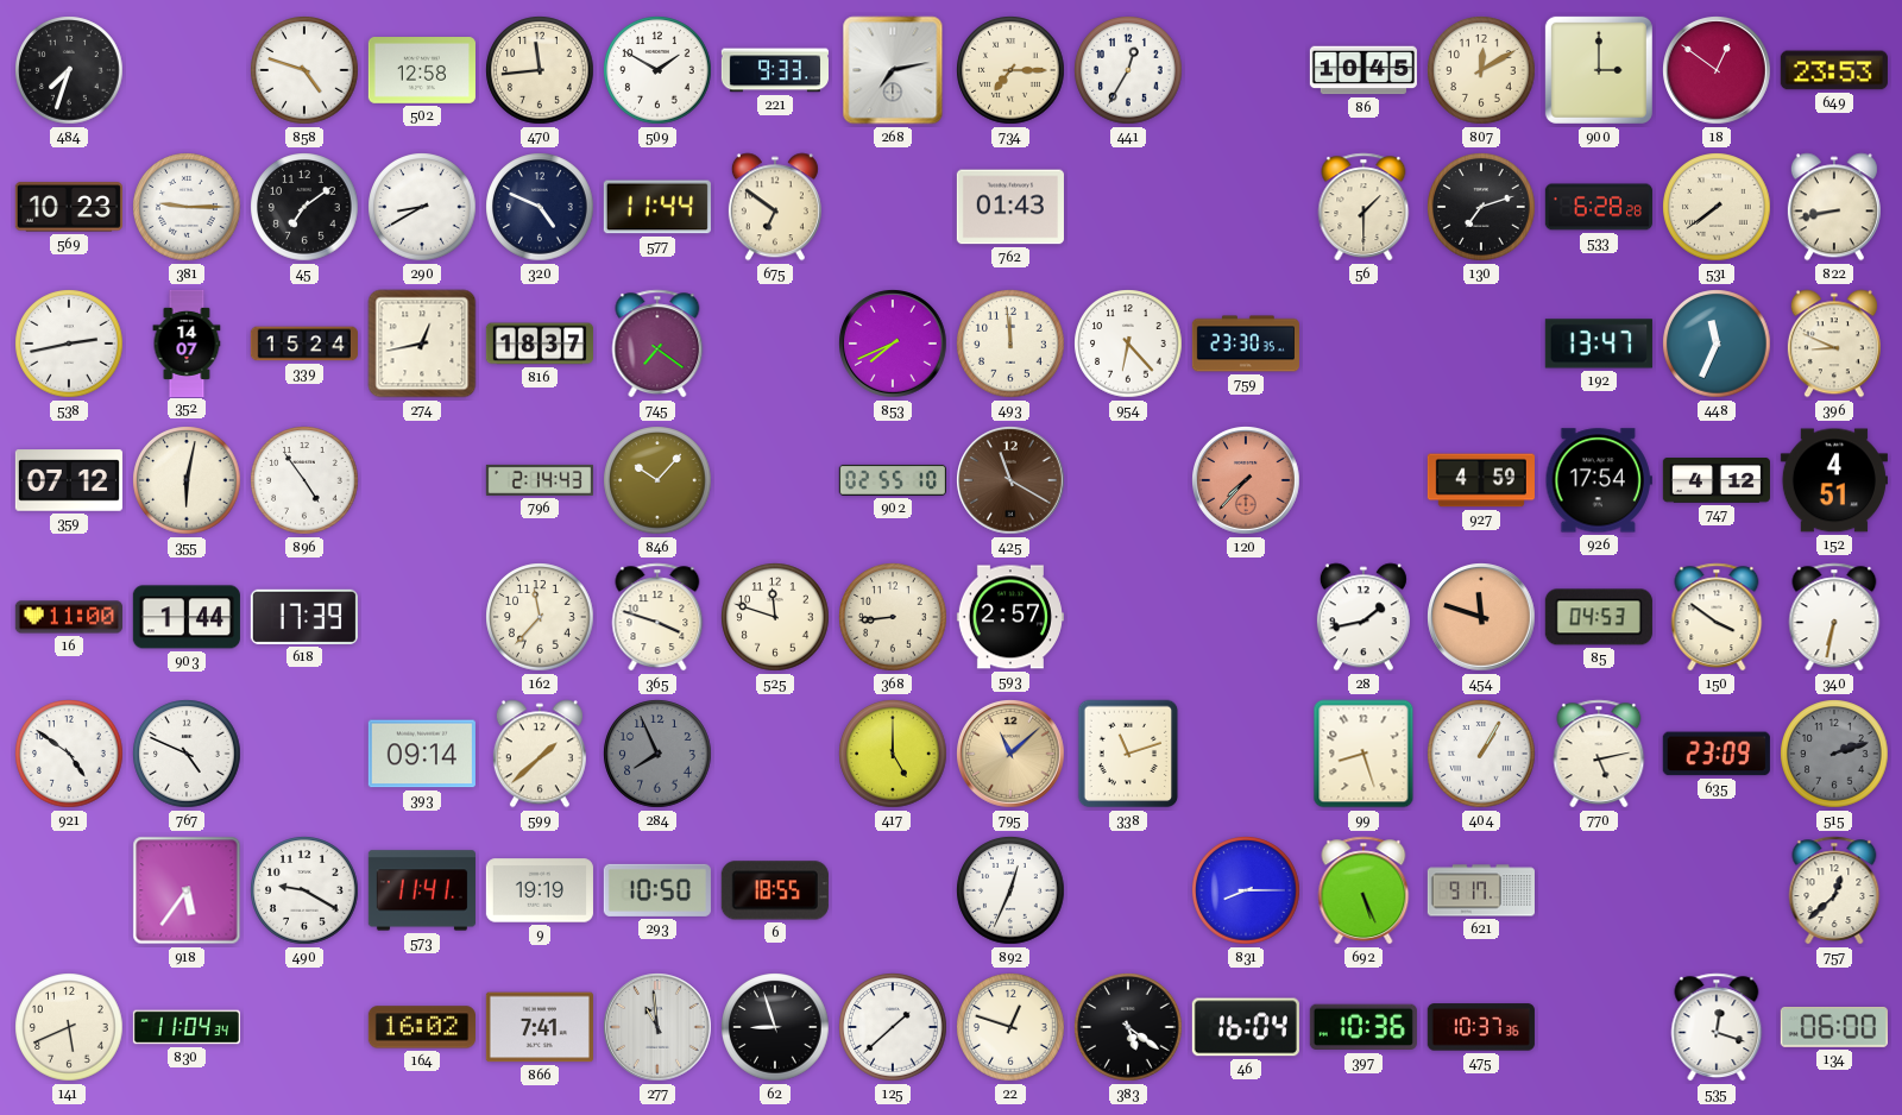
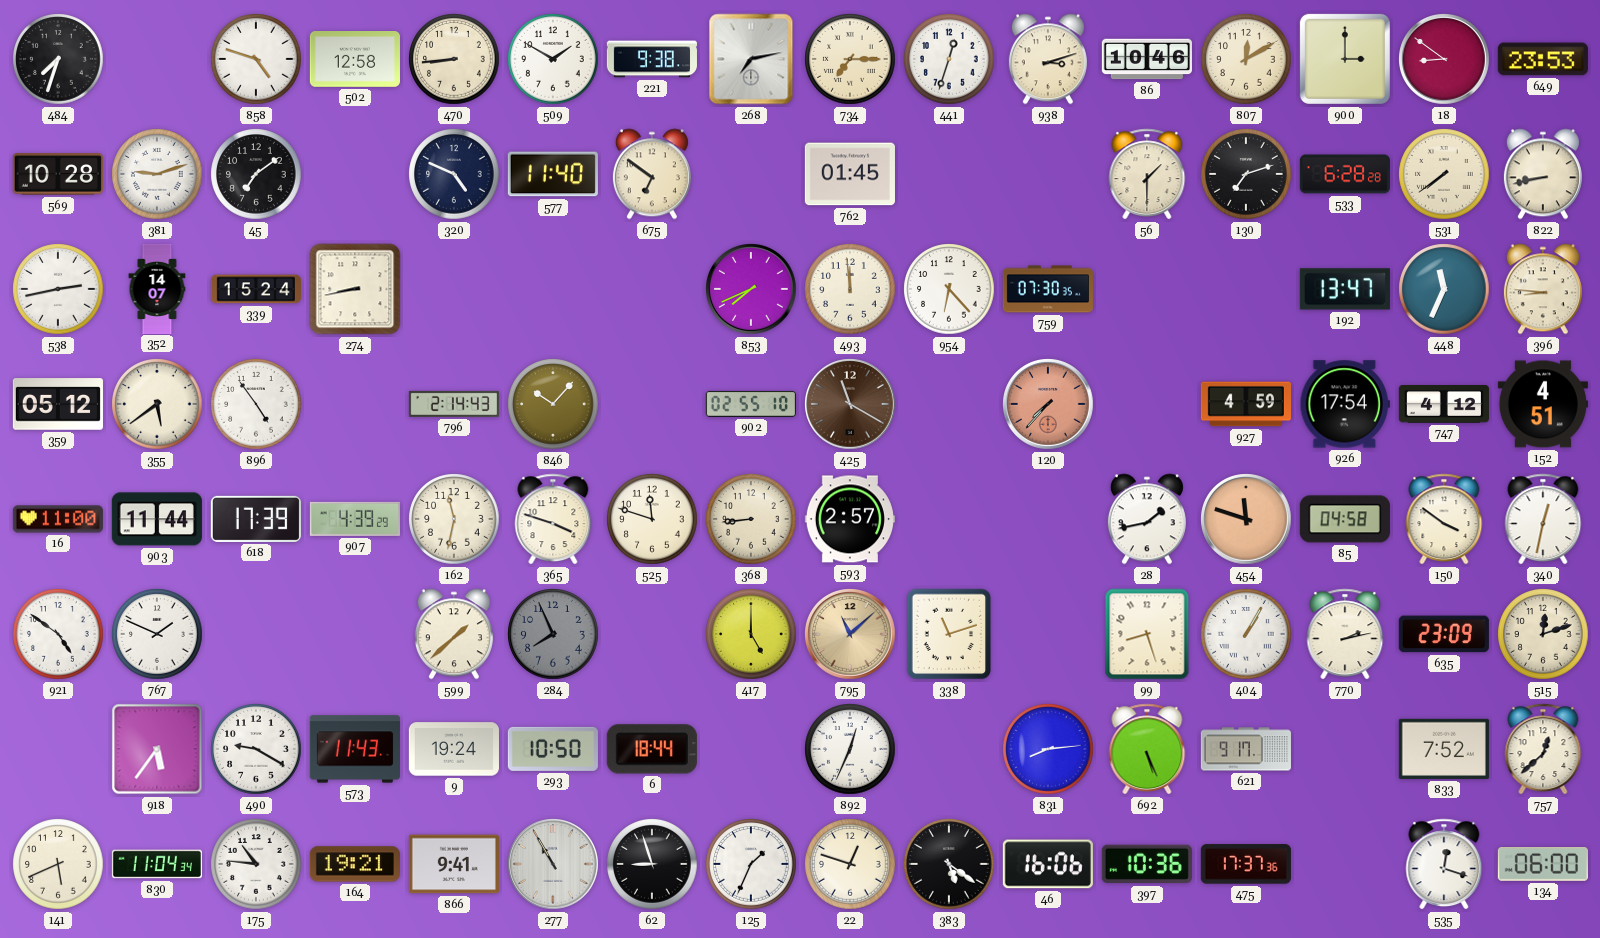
470: 11:44 -> 8:44
221: 9:33 -> 9:38
441: 12:35 -> 12:33
938: none -> 3:12
86: 10:45 -> 10:46
18: 12:51 -> 8:51
569: 10:23 -> 10:28
381: 9:15 -> 9:12
290: 8:40 -> none
577: 11:44 -> 11:40
762: 01:43 -> 01:45
274: 12:43 -> 8:43
816: 18:37 -> none
745: 7:21 -> none
759: 23:30 -> 07:30
396: 8:49 -> 8:46
359: 07:12 -> 05:12
355: 6:02 -> 5:39
903: 1:44 -> 11:44
907: none -> 4:39
162: 11:37 -> 11:32
85: 04:53 -> 04:58
340: 6:32 -> 12:32
767: 4:49 -> 1:49
393: 09:14 -> none
770: 5:13 -> 2:13
515: 2:12 -> 12:12
515 dial: grey -> cream
573: 11:41 -> 11:43
9: 19:19 -> 19:24
6: 18:55 -> 18:44
831: 8:15 -> 8:14
833: none -> 7:52
175: none -> 10:46
164: 16:02 -> 19:21
866: 7:41 -> 9:41
277: 10:59 -> 10:55
125: 1:38 -> 1:34
46: 16:04 -> 16:06
475: 10:37 -> 17:37
